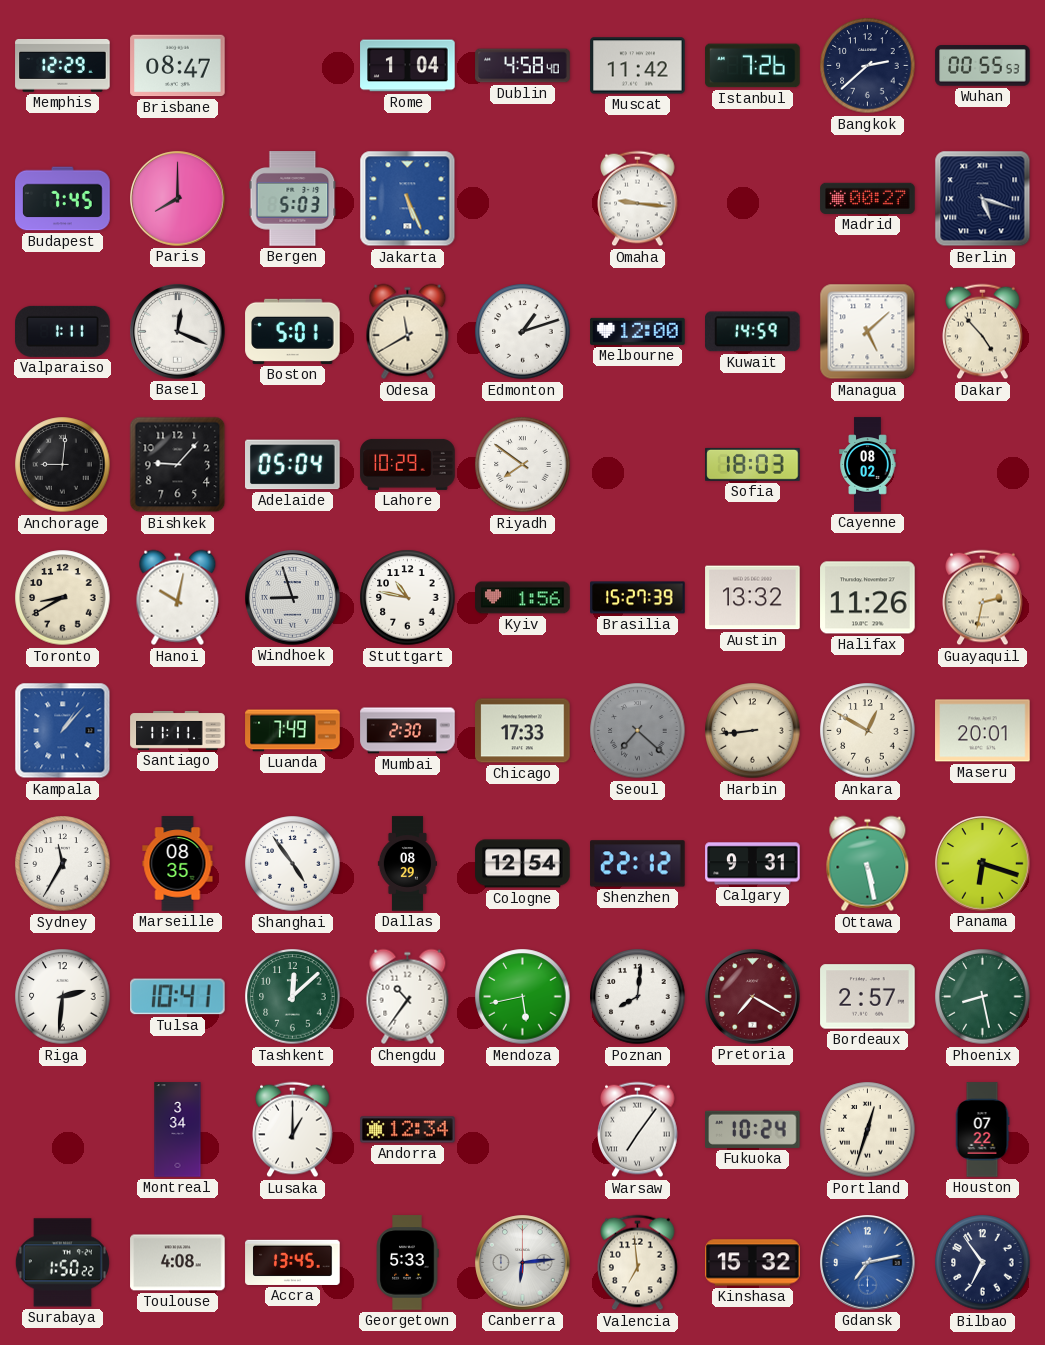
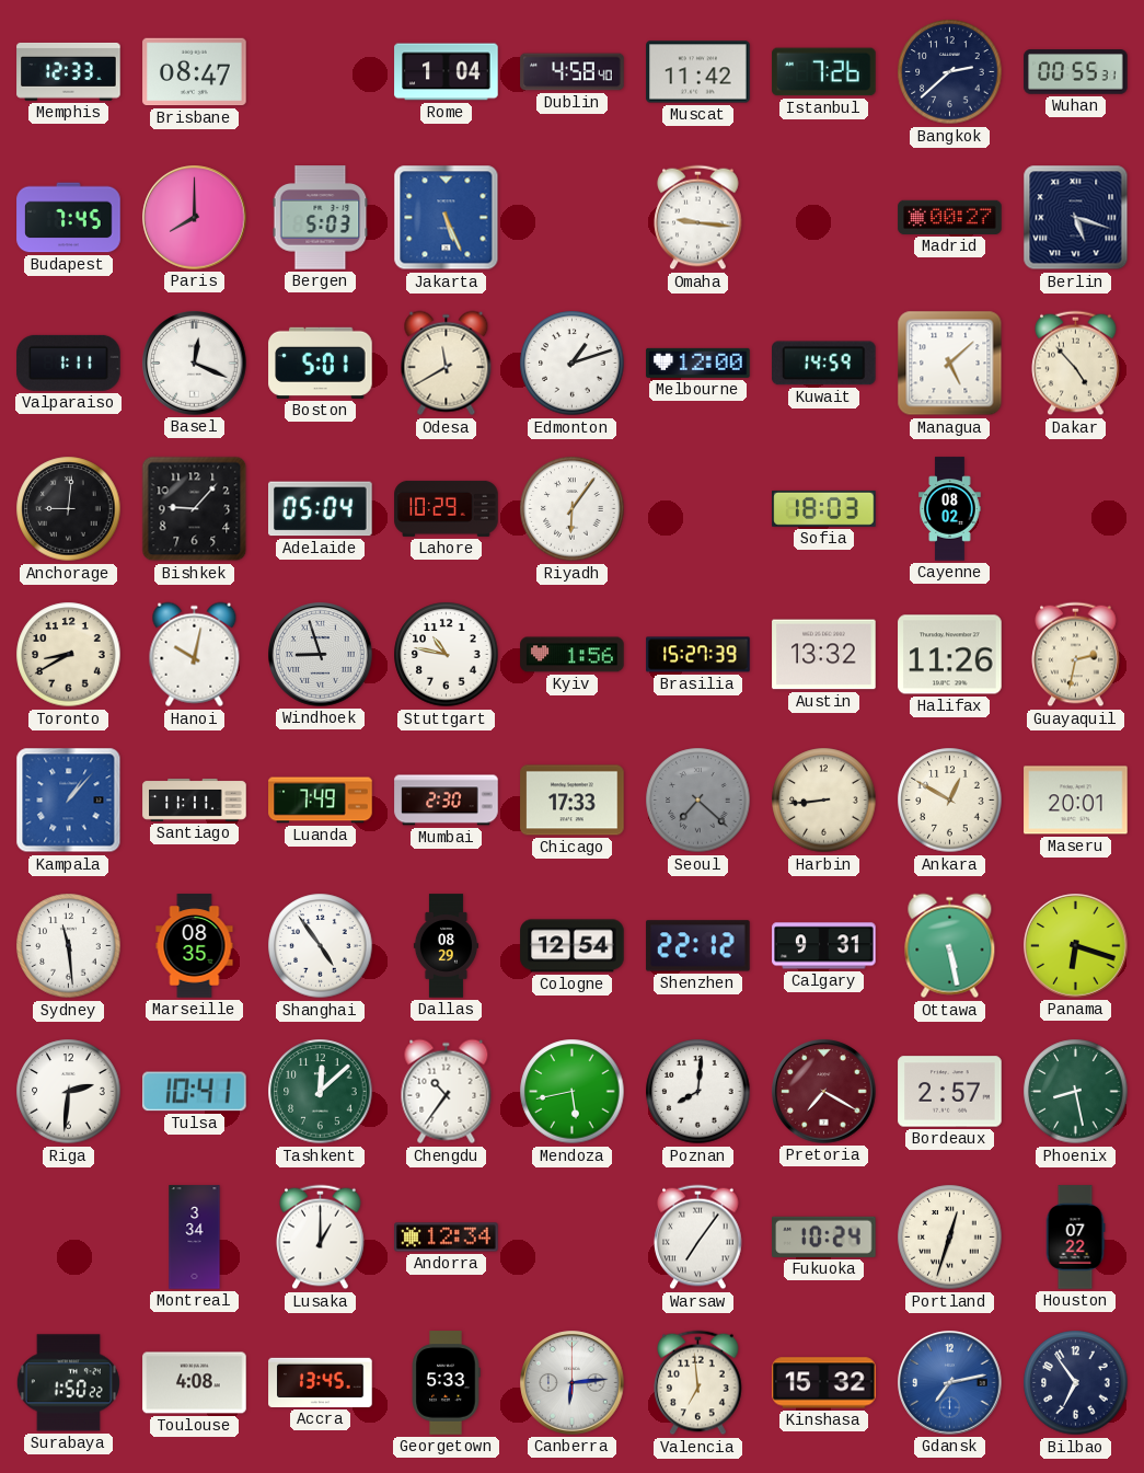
Memphis: 12:29 -> 12:33
Wuhan: 00:55:53 -> 00:55:31
Riyadh: 7:51 -> 6:06
Sydney: 11:35 -> 11:29
